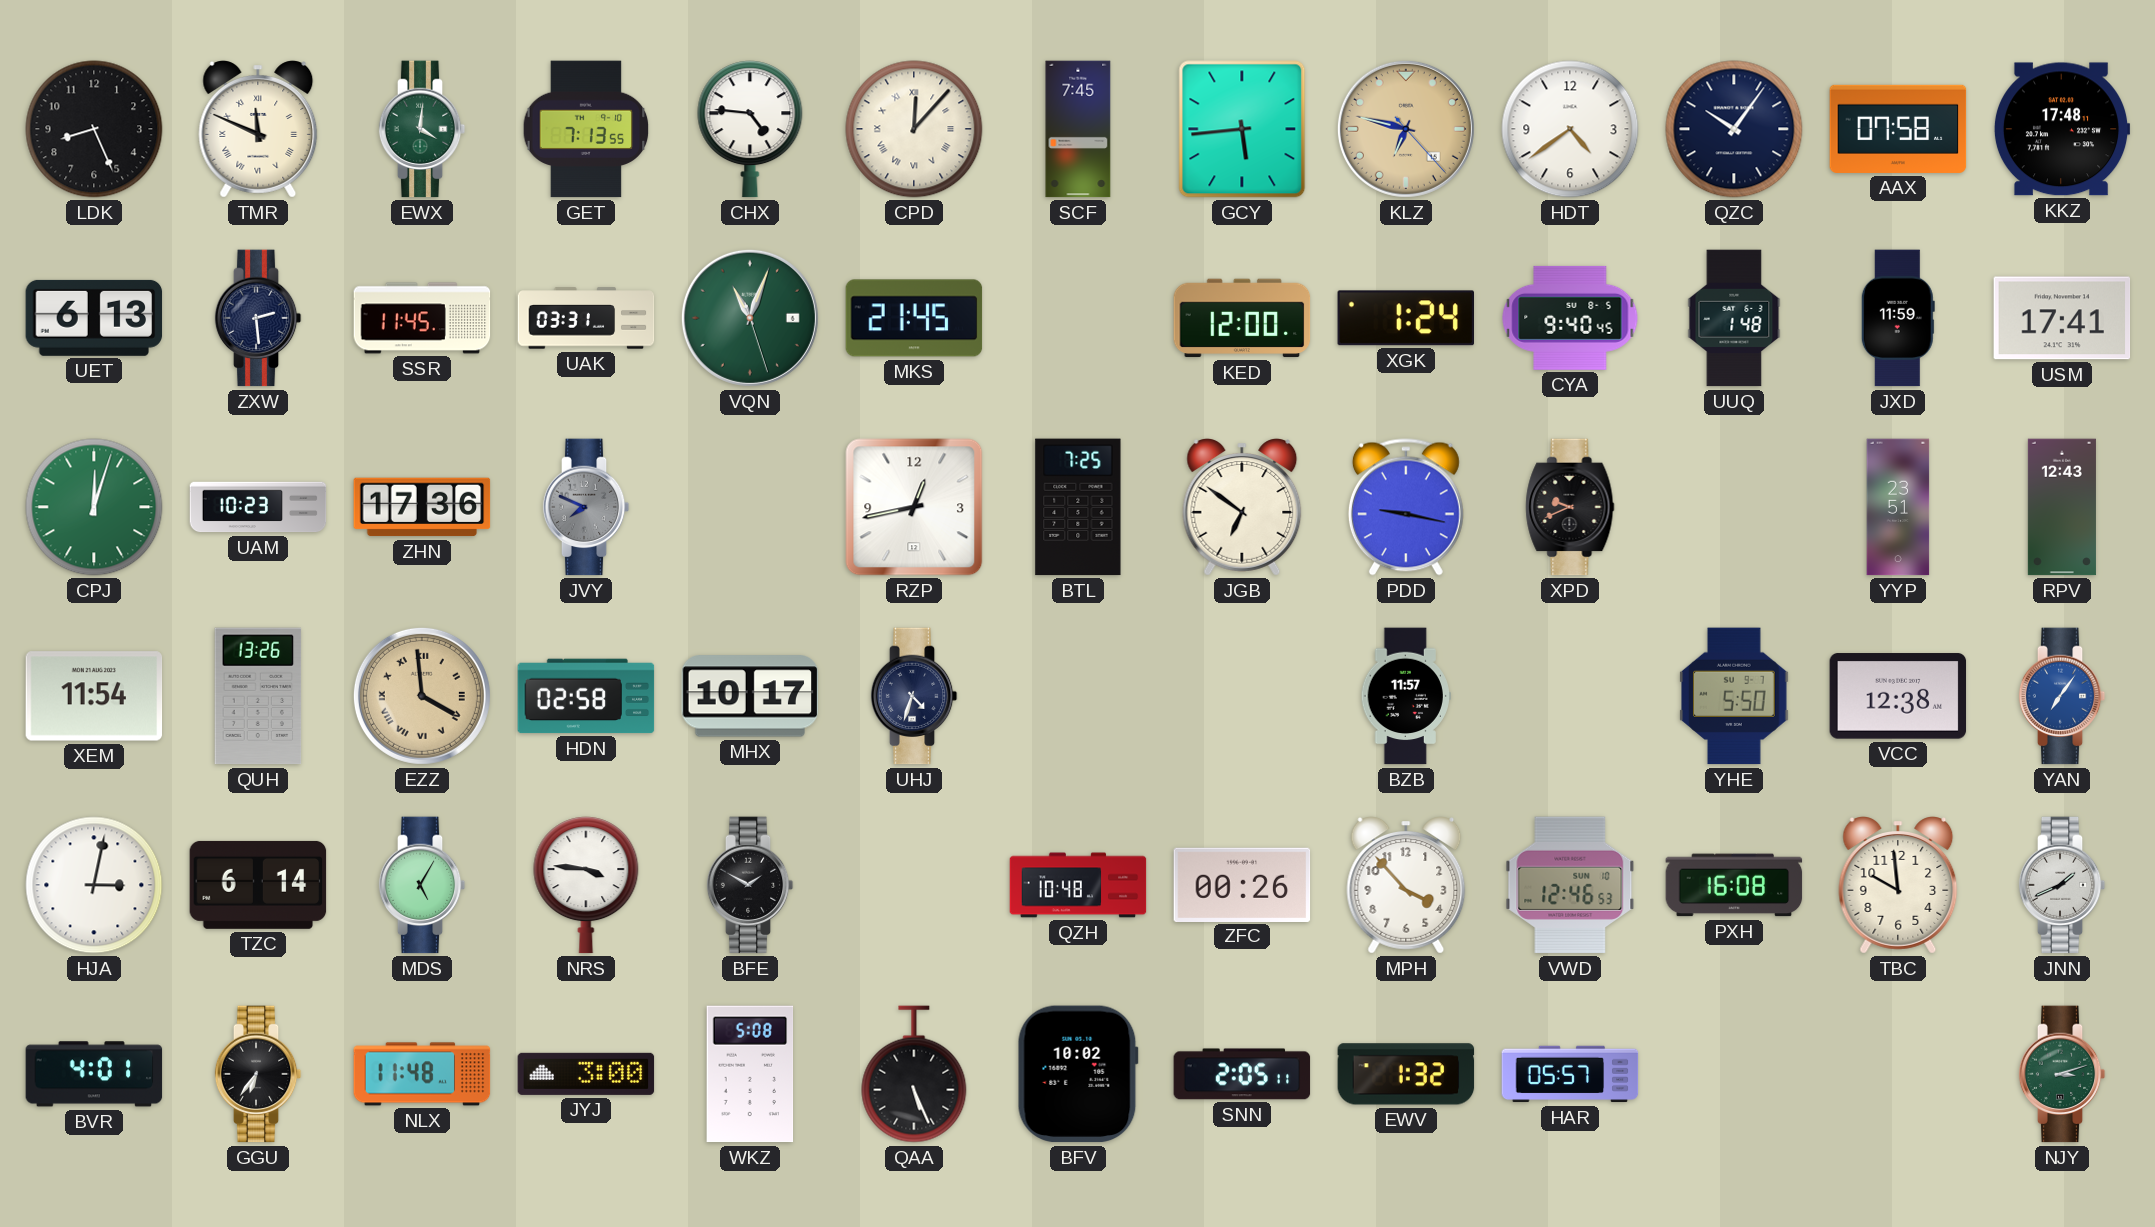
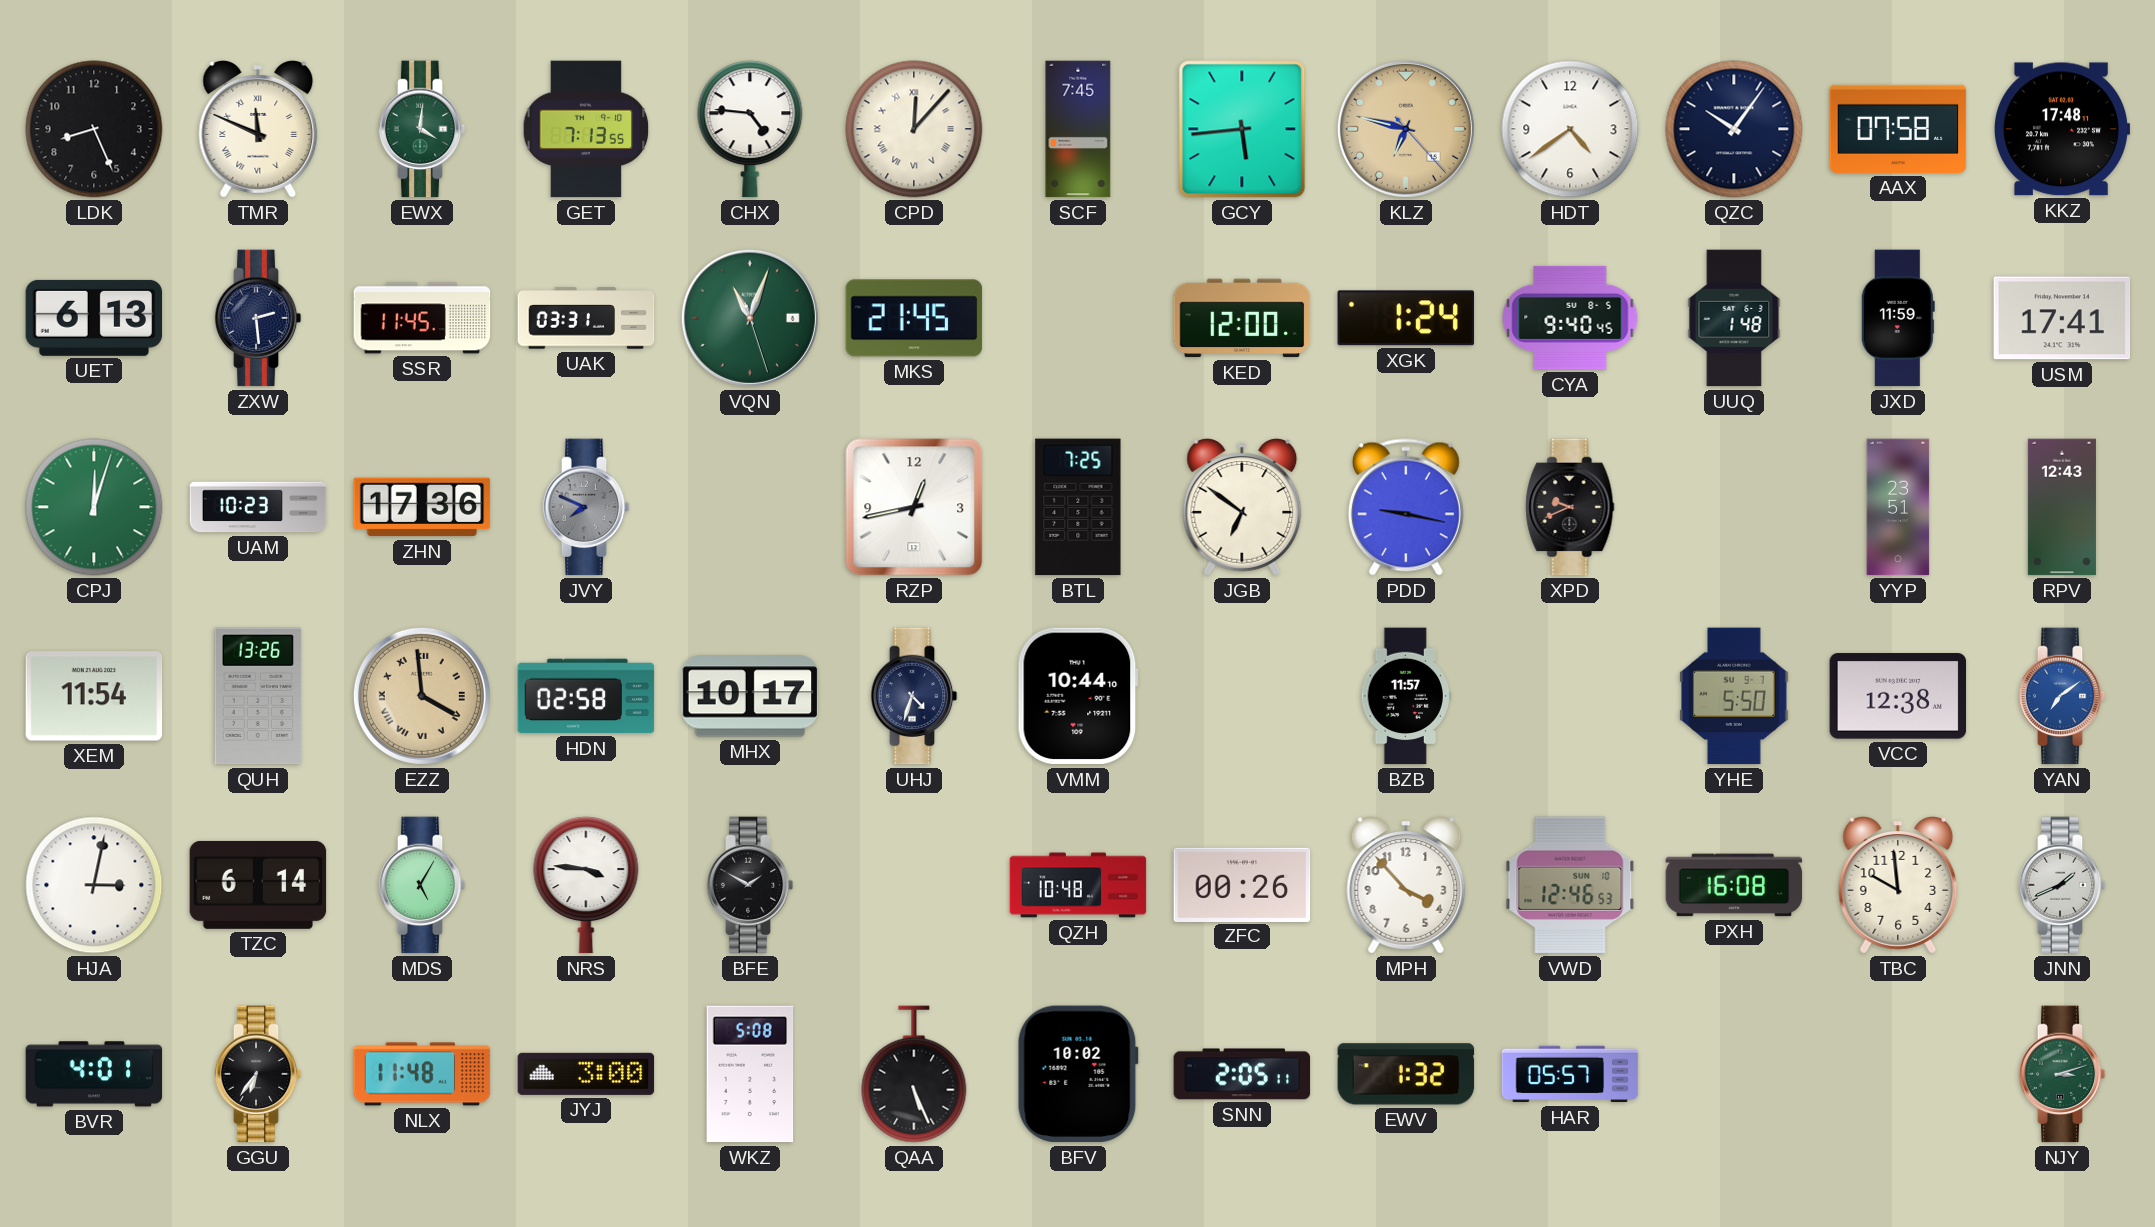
VMM: none -> 10:44
YAN: 7:06 -> 7:09
